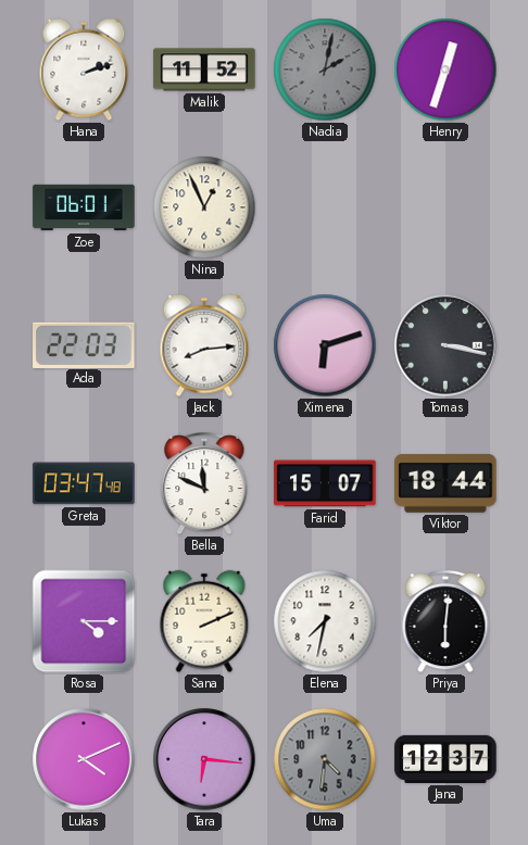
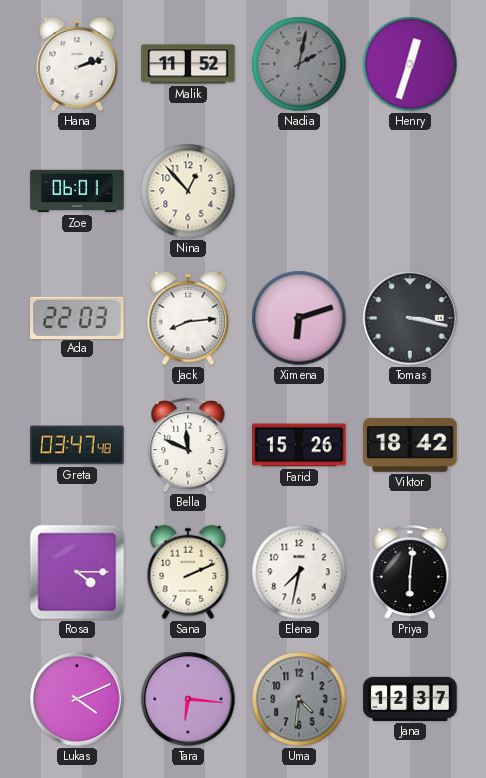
Nina: 12:56 -> 12:53
Farid: 15:07 -> 15:26
Viktor: 18:44 -> 18:42
